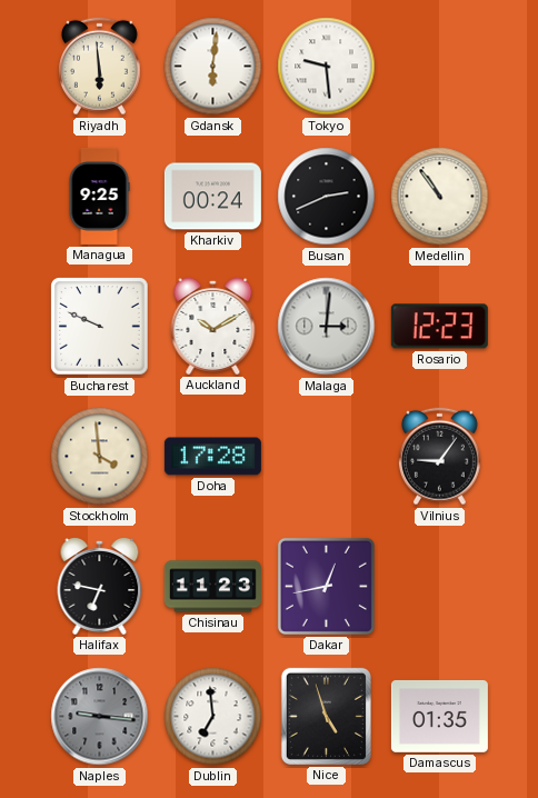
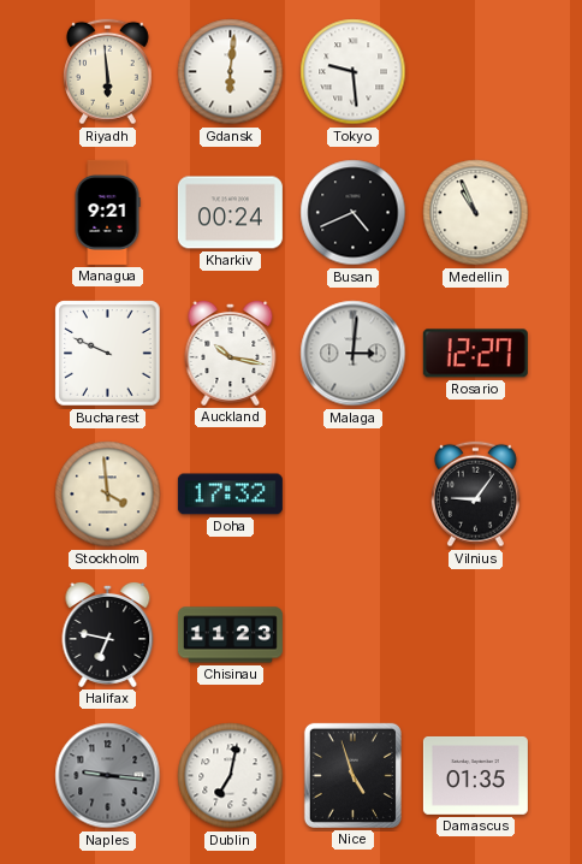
Managua: 9:25 -> 9:21
Busan: 2:41 -> 4:41
Medellin: 10:54 -> 10:56
Auckland: 10:10 -> 10:17
Rosario: 12:23 -> 12:27
Doha: 17:28 -> 17:32
Dakar: 12:43 -> none
Dublin: 6:59 -> 7:02
